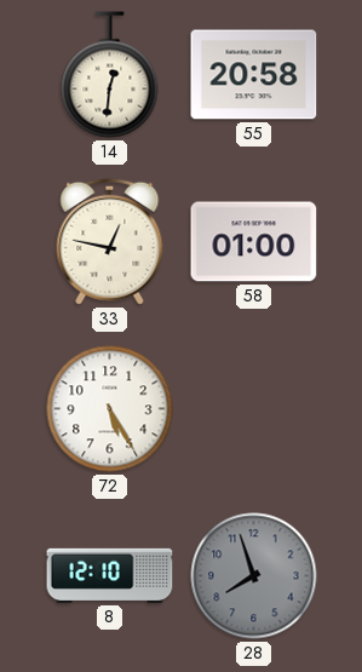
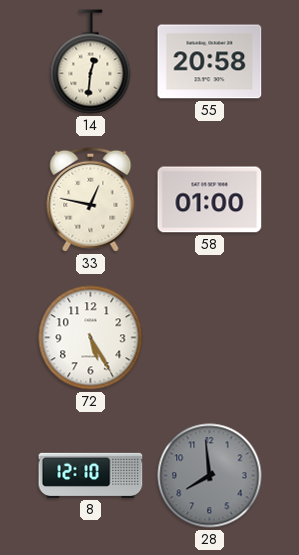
28: 7:57 -> 7:59
